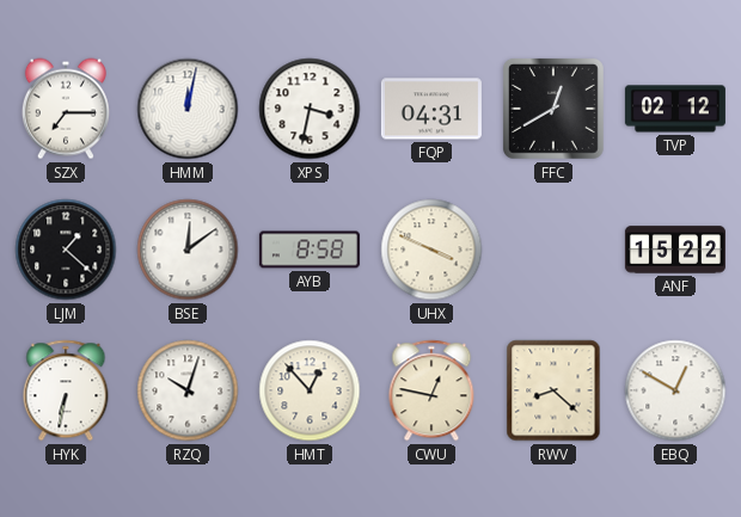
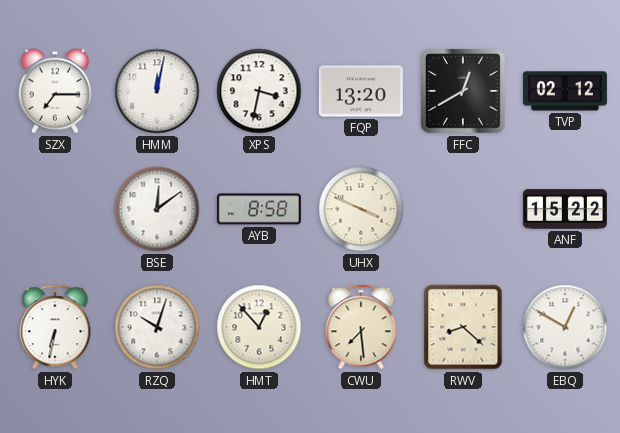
FQP: 04:31 -> 13:20
LJM: 1:22 -> none
CWU: 12:47 -> 7:29
